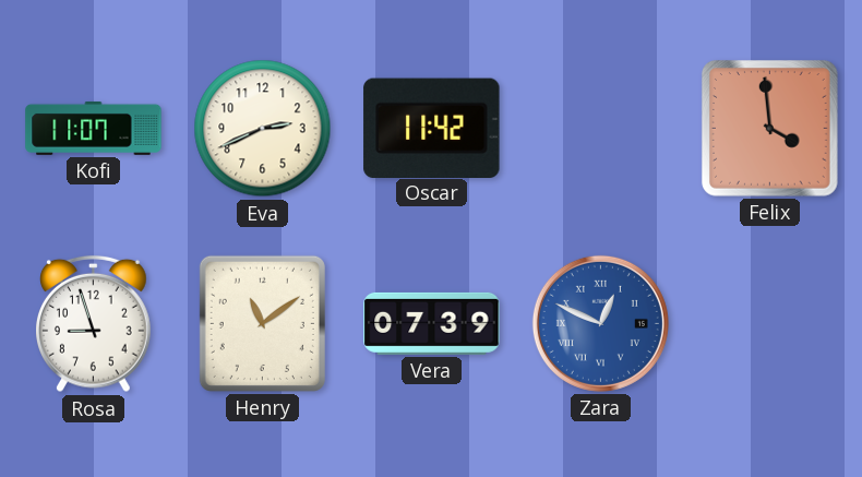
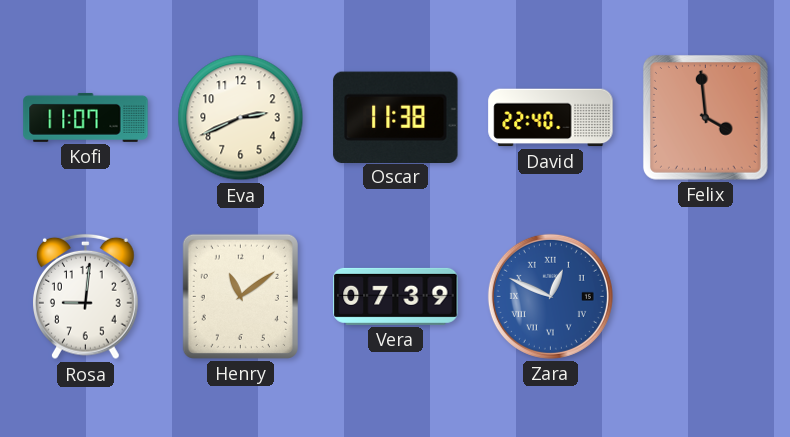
Oscar: 11:42 -> 11:38
David: none -> 22:40
Rosa: 8:57 -> 9:01
